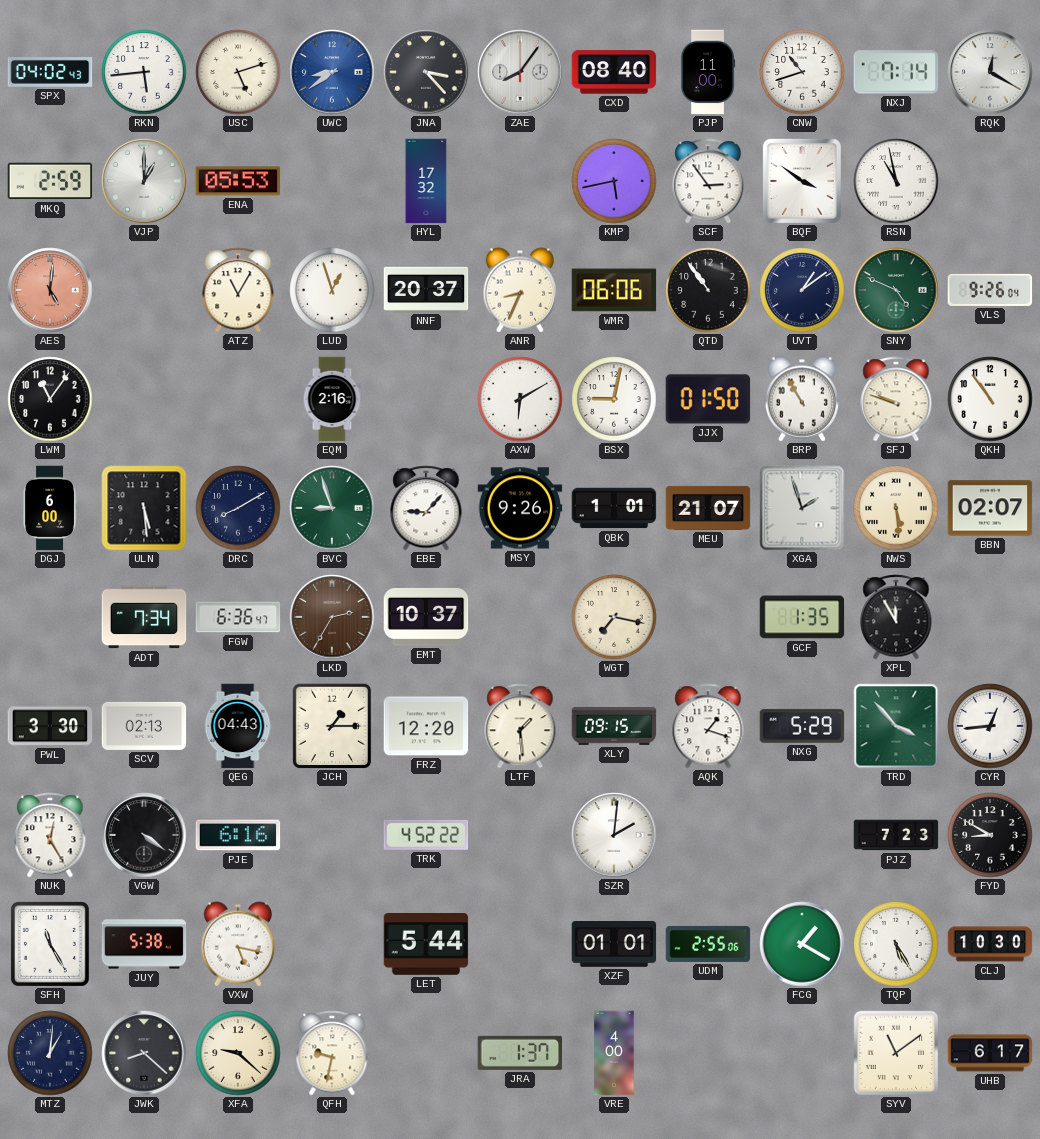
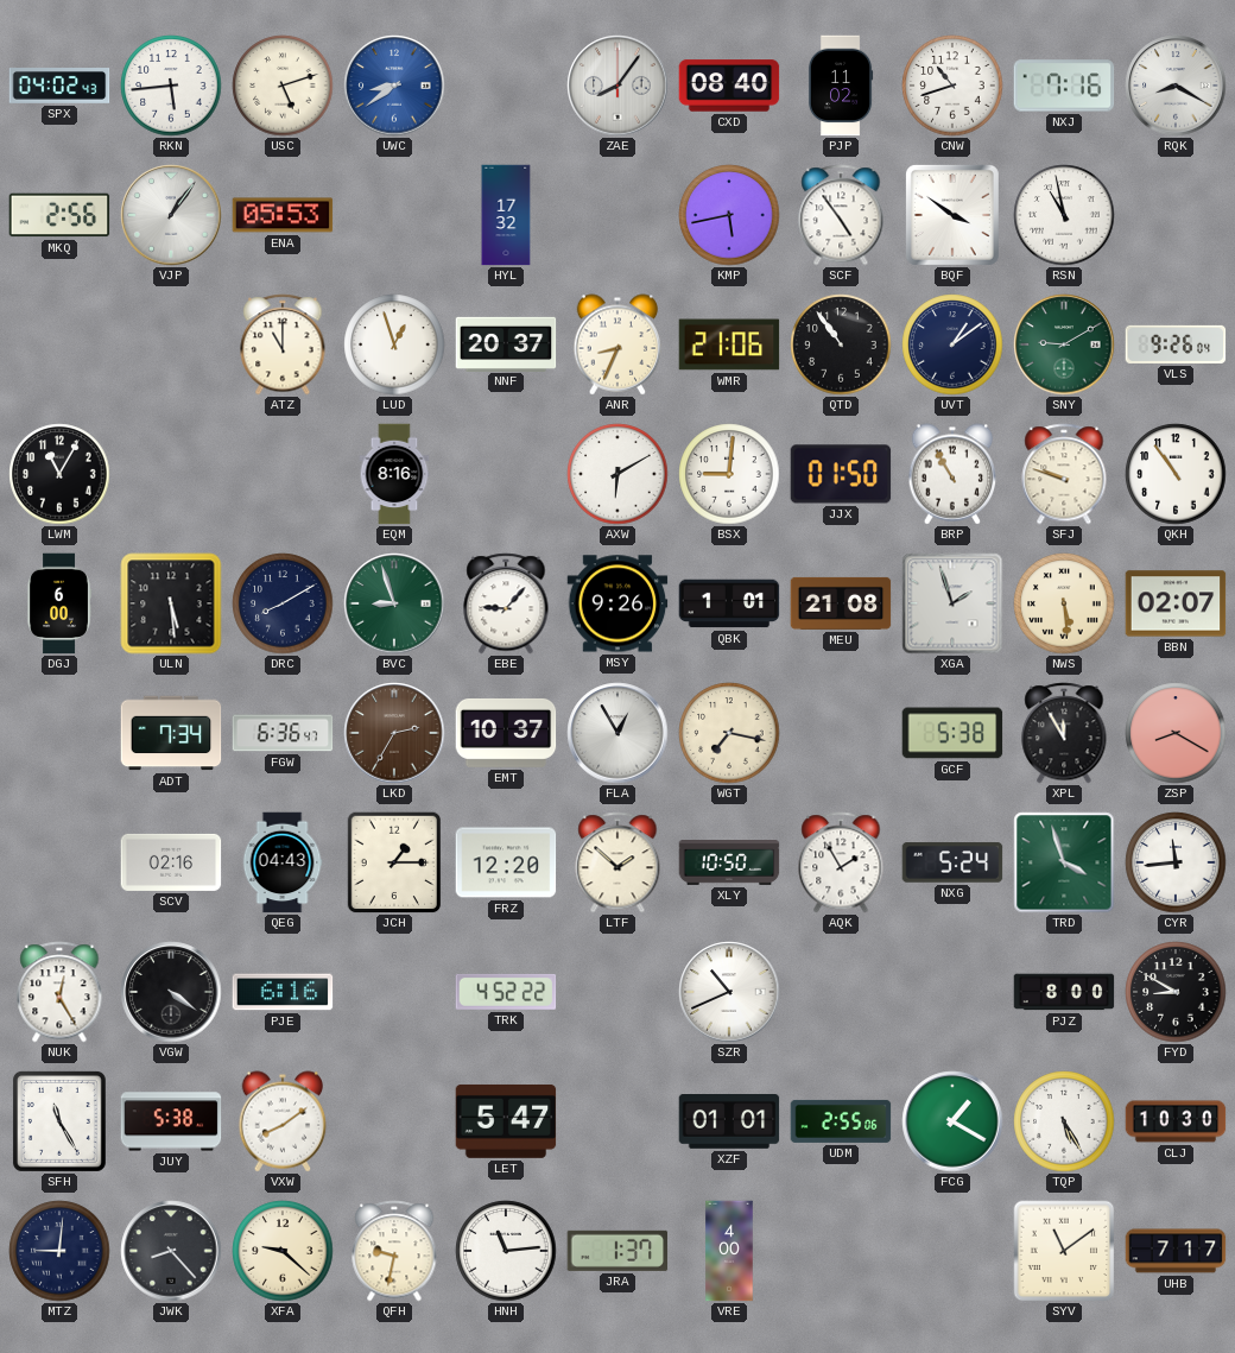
JNA: 3:23 -> none
PJP: 11:00 -> 11:02
NXJ: 7:14 -> 7:16
RQK: 12:20 -> 8:20
MKQ: 2:59 -> 2:56
VJP: 1:00 -> 1:06
SCF: 2:54 -> 4:54
AES: 5:01 -> none
ATZ: 11:05 -> 11:00
WMR: 06:06 -> 21:06
SNY: 4:49 -> 9:10
LWM: 11:06 -> 11:05
EQM: 2:16 -> 8:16
BSX: 9:02 -> 9:01
MEU: 21:07 -> 21:08
FLA: none -> 12:55
GCF: 1:35 -> 5:38
ZSP: none -> 8:20
PWL: 3:30 -> none
SCV: 02:13 -> 02:16
LTF: 1:29 -> 1:52
XLY: 09:15 -> 10:50
AQK: 1:18 -> 1:55
NXG: 5:29 -> 5:24
TRD: 3:53 -> 3:57
CYR: 12:44 -> 11:44
SZR: 2:01 -> 10:41
PJZ: 7:23 -> 8:00
VXW: 5:17 -> 8:09
LET: 5:44 -> 5:47
MTZ: 1:01 -> 9:01
JWK: 8:22 -> 8:23
HNH: none -> 11:14
UHB: 6:17 -> 7:17
